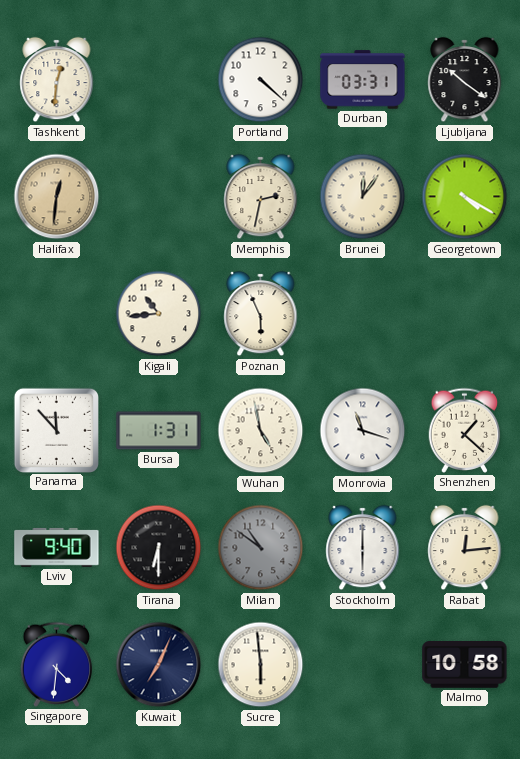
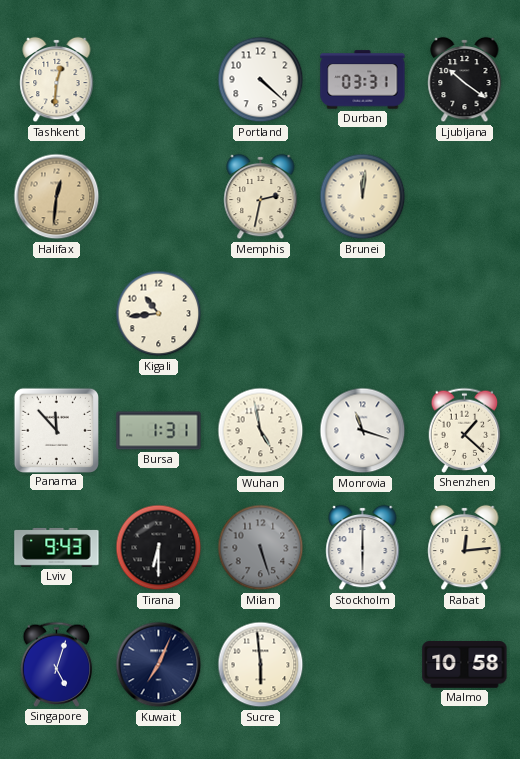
Brunei: 12:06 -> 12:01
Georgetown: 4:20 -> none
Poznan: 5:56 -> none
Lviv: 9:40 -> 9:43
Milan: 10:51 -> 5:27
Singapore: 4:31 -> 5:03
